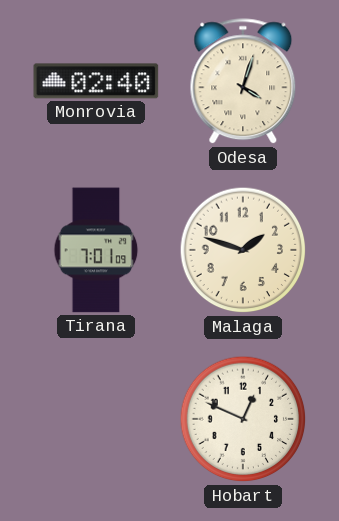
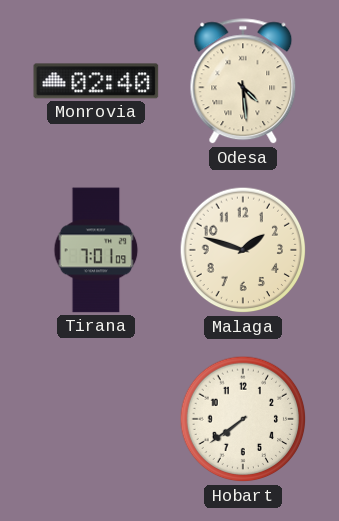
Odesa: 4:03 -> 4:29
Hobart: 12:49 -> 7:39
